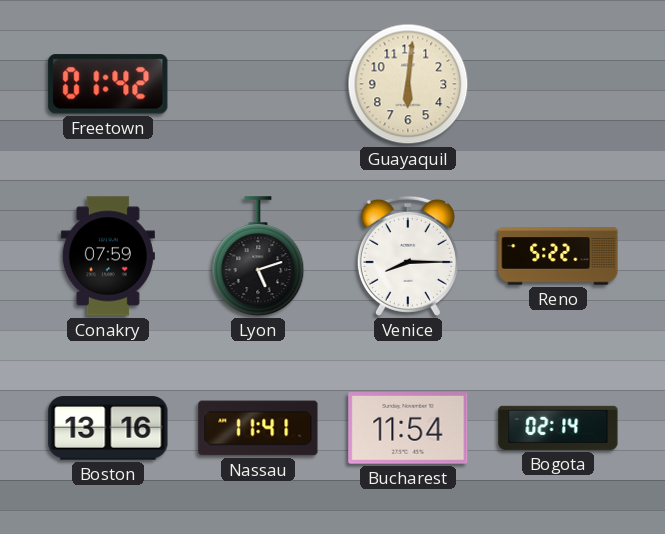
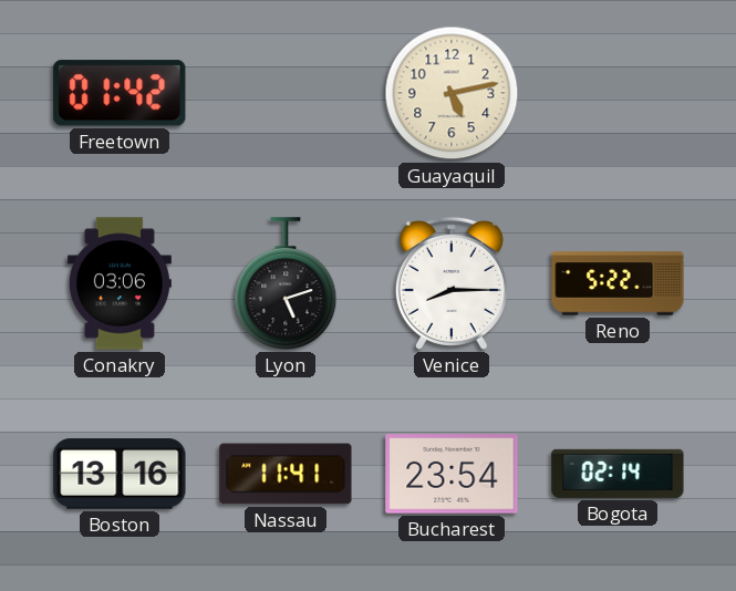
Guayaquil: 6:01 -> 5:13
Conakry: 07:59 -> 03:06
Bucharest: 11:54 -> 23:54
